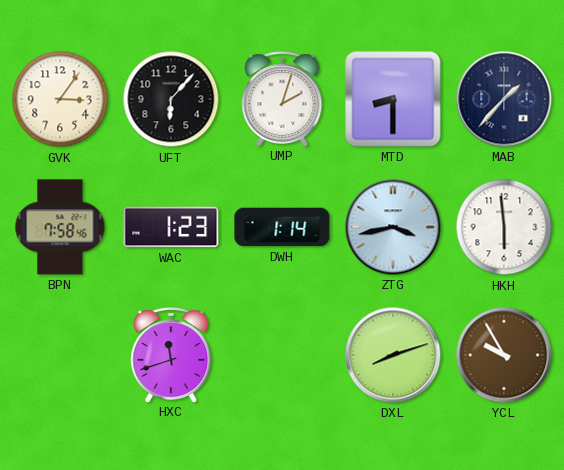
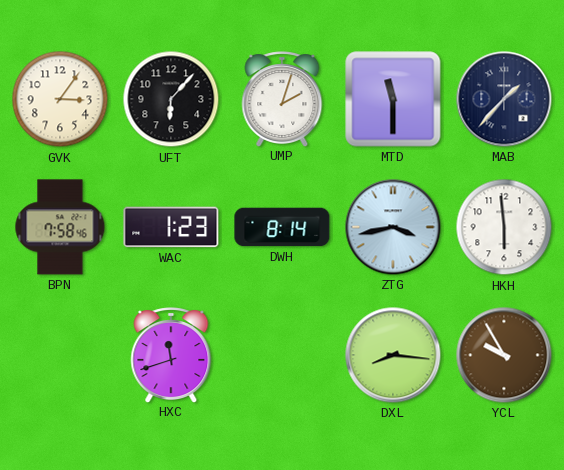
MTD: 8:30 -> 11:30
DWH: 1:14 -> 8:14
DXL: 8:12 -> 8:16
